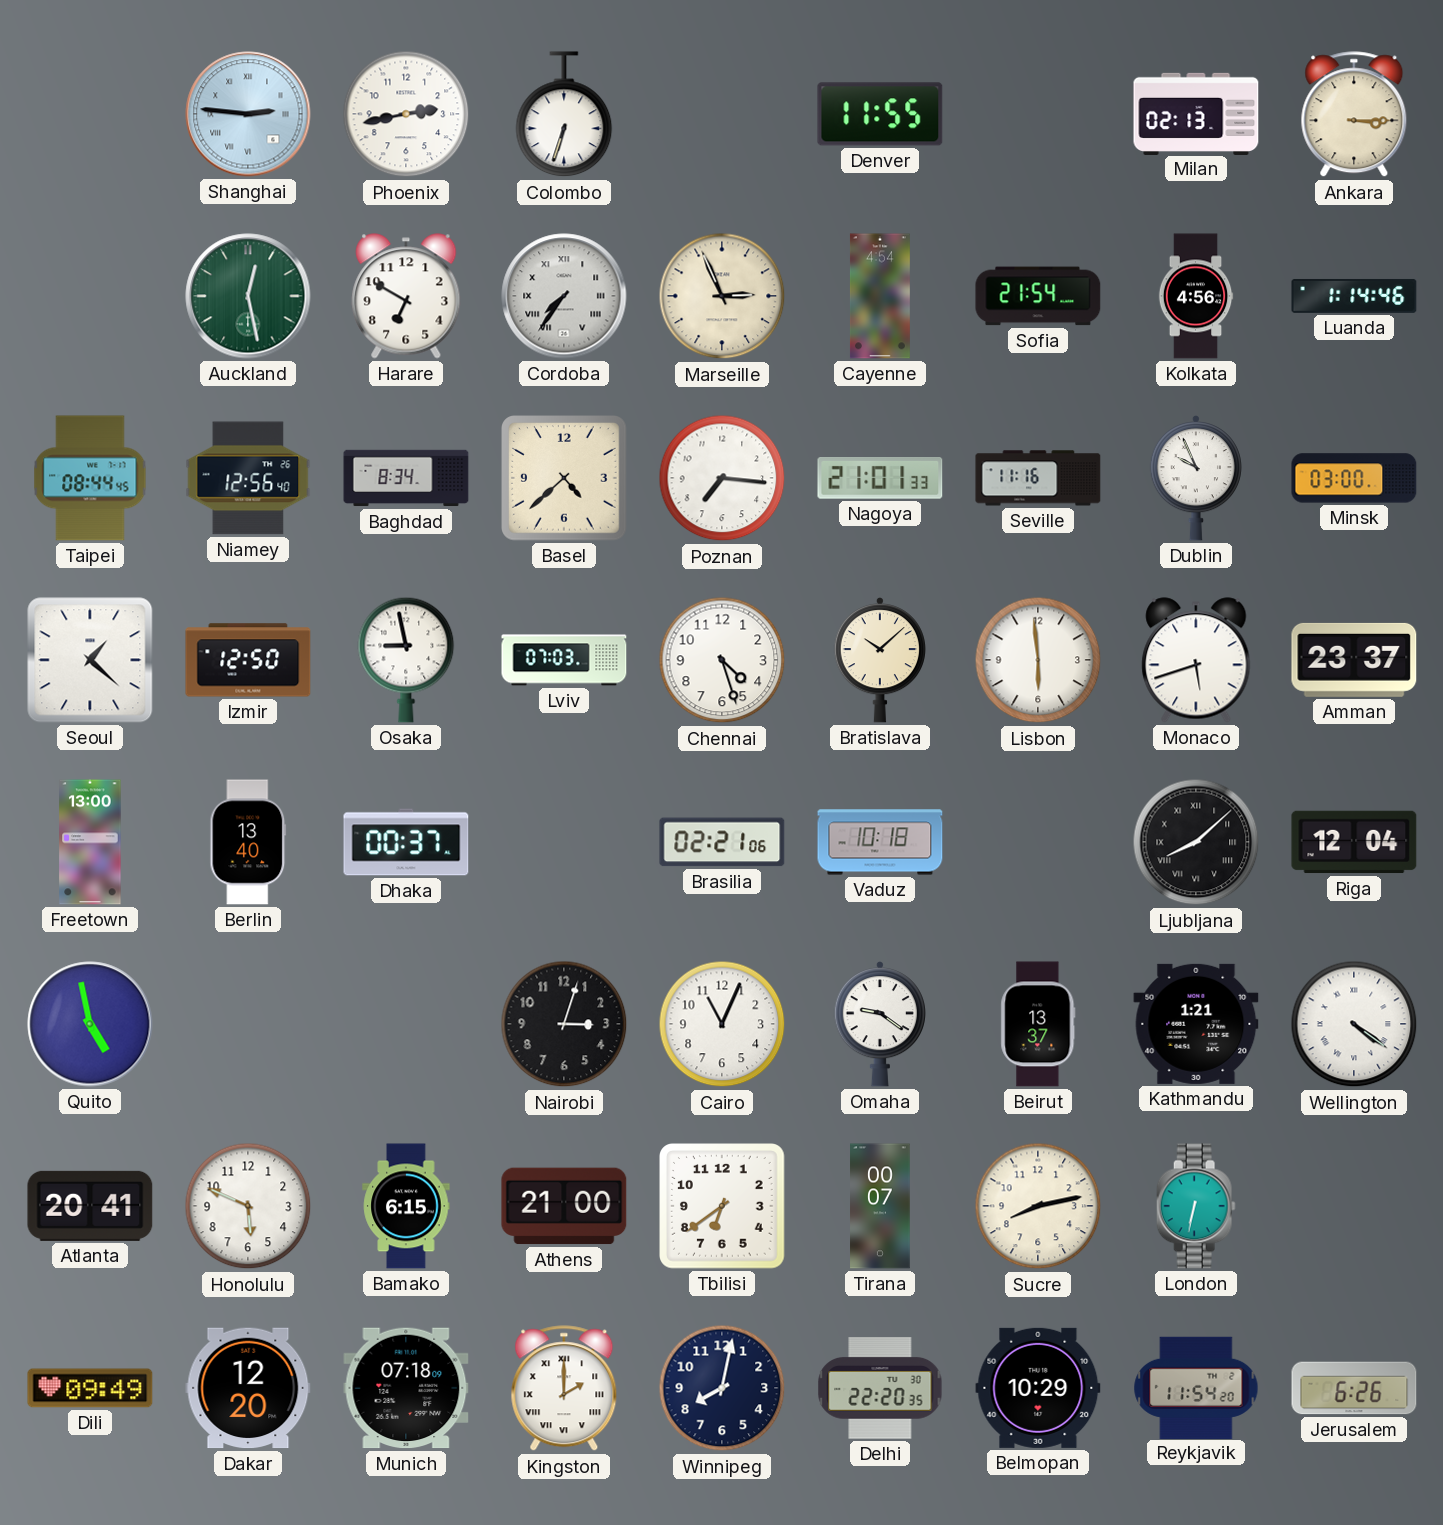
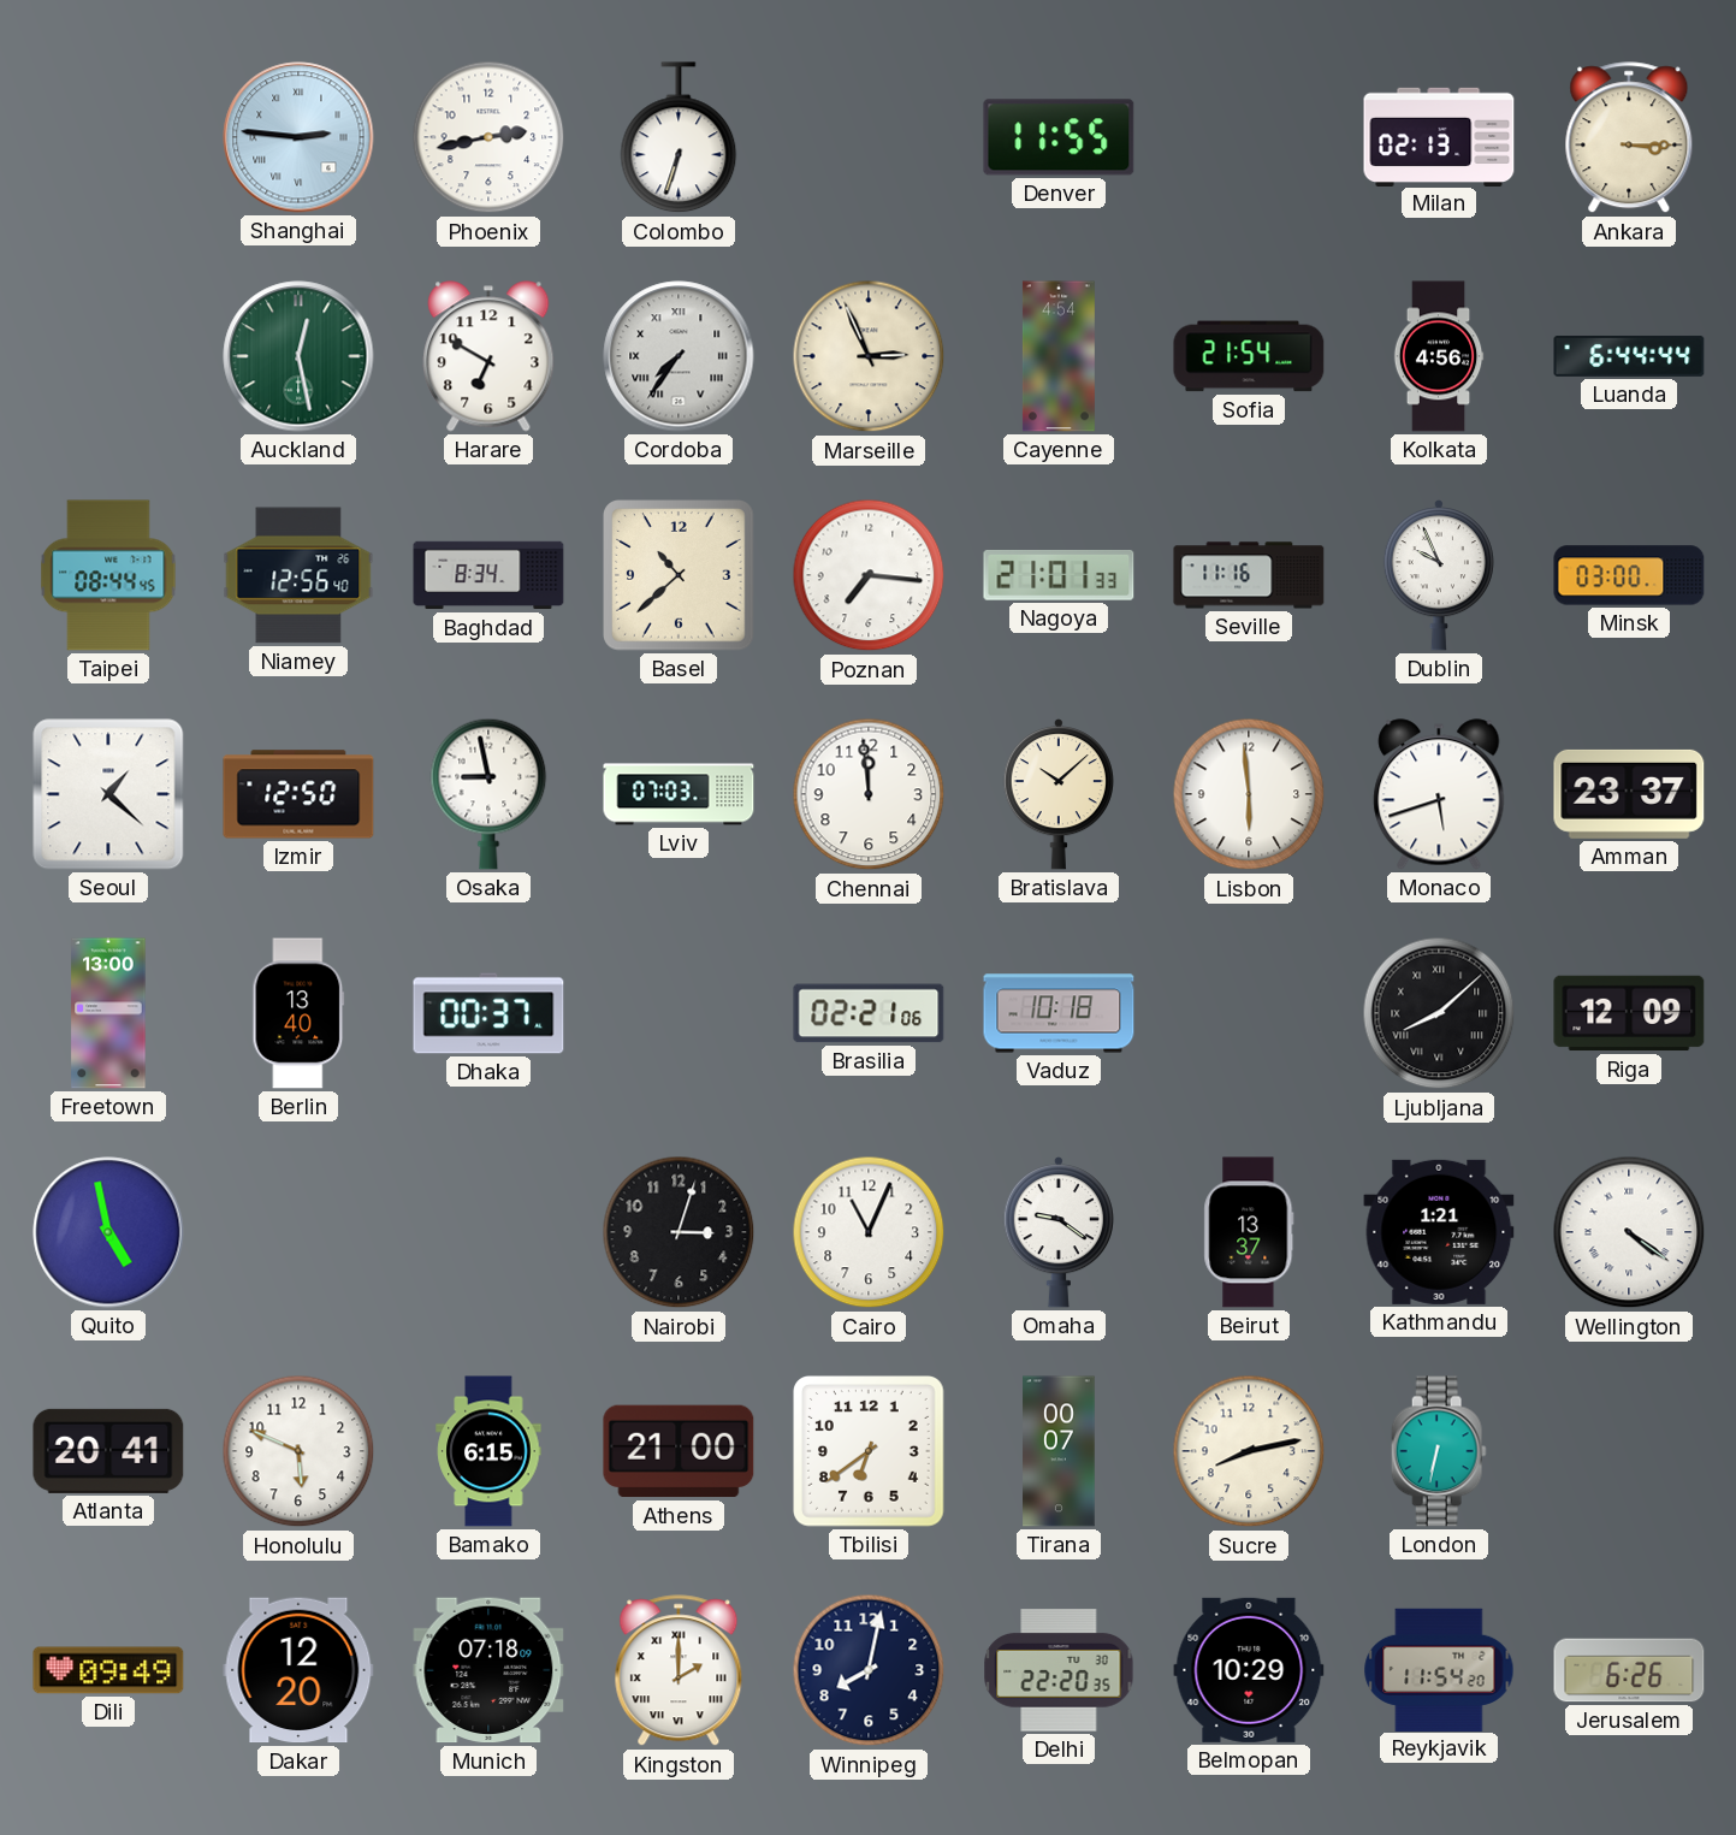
Luanda: 1:14 -> 6:44
Basel: 4:38 -> 10:38
Chennai: 4:27 -> 11:59
Riga: 12:04 -> 12:09
